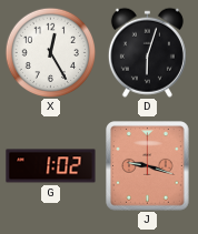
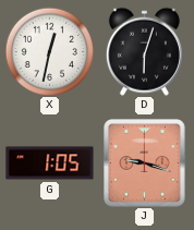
X: 12:25 -> 12:32
G: 1:02 -> 1:05
